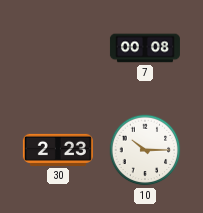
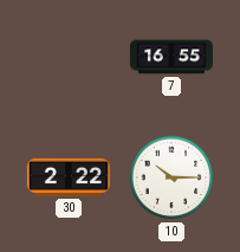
7: 00:08 -> 16:55
30: 2:23 -> 2:22
